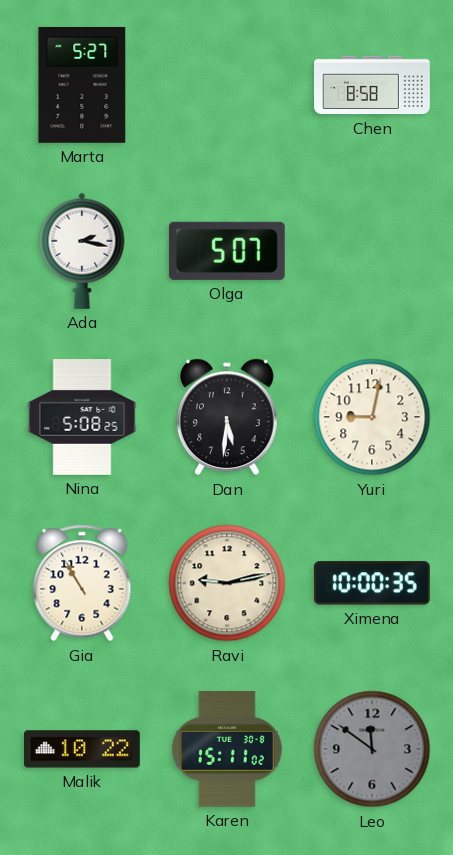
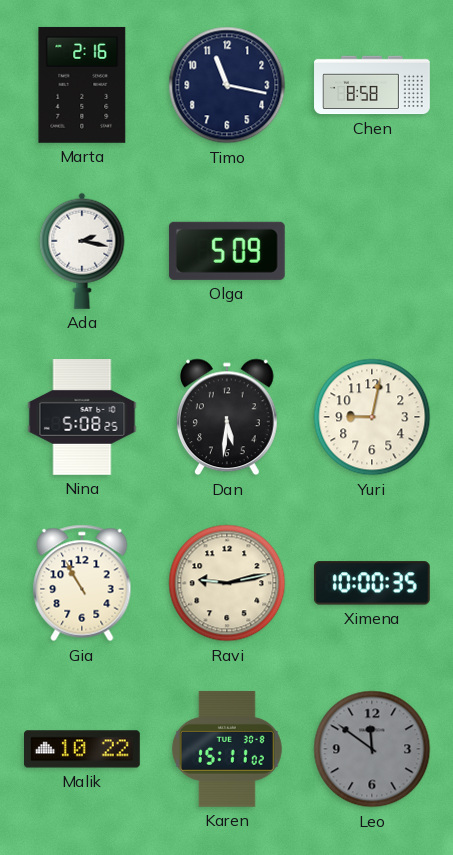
Marta: 5:27 -> 2:16
Timo: none -> 11:17
Olga: 5:07 -> 5:09
